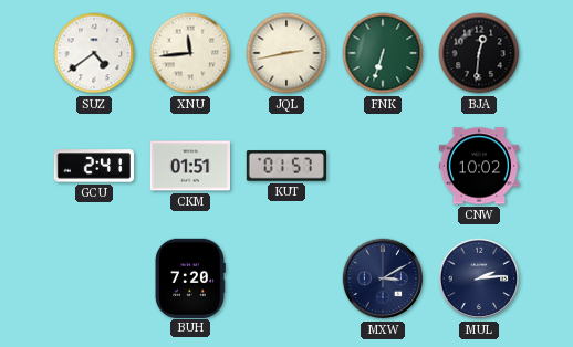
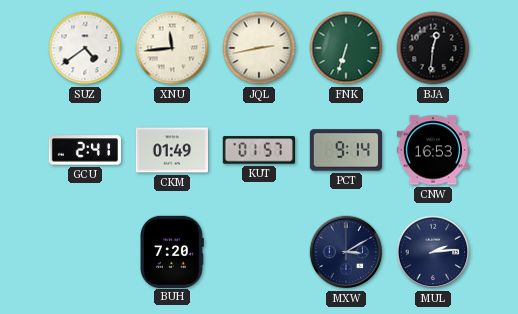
CKM: 01:51 -> 01:49
PCT: none -> 9:14
CNW: 10:02 -> 16:53
